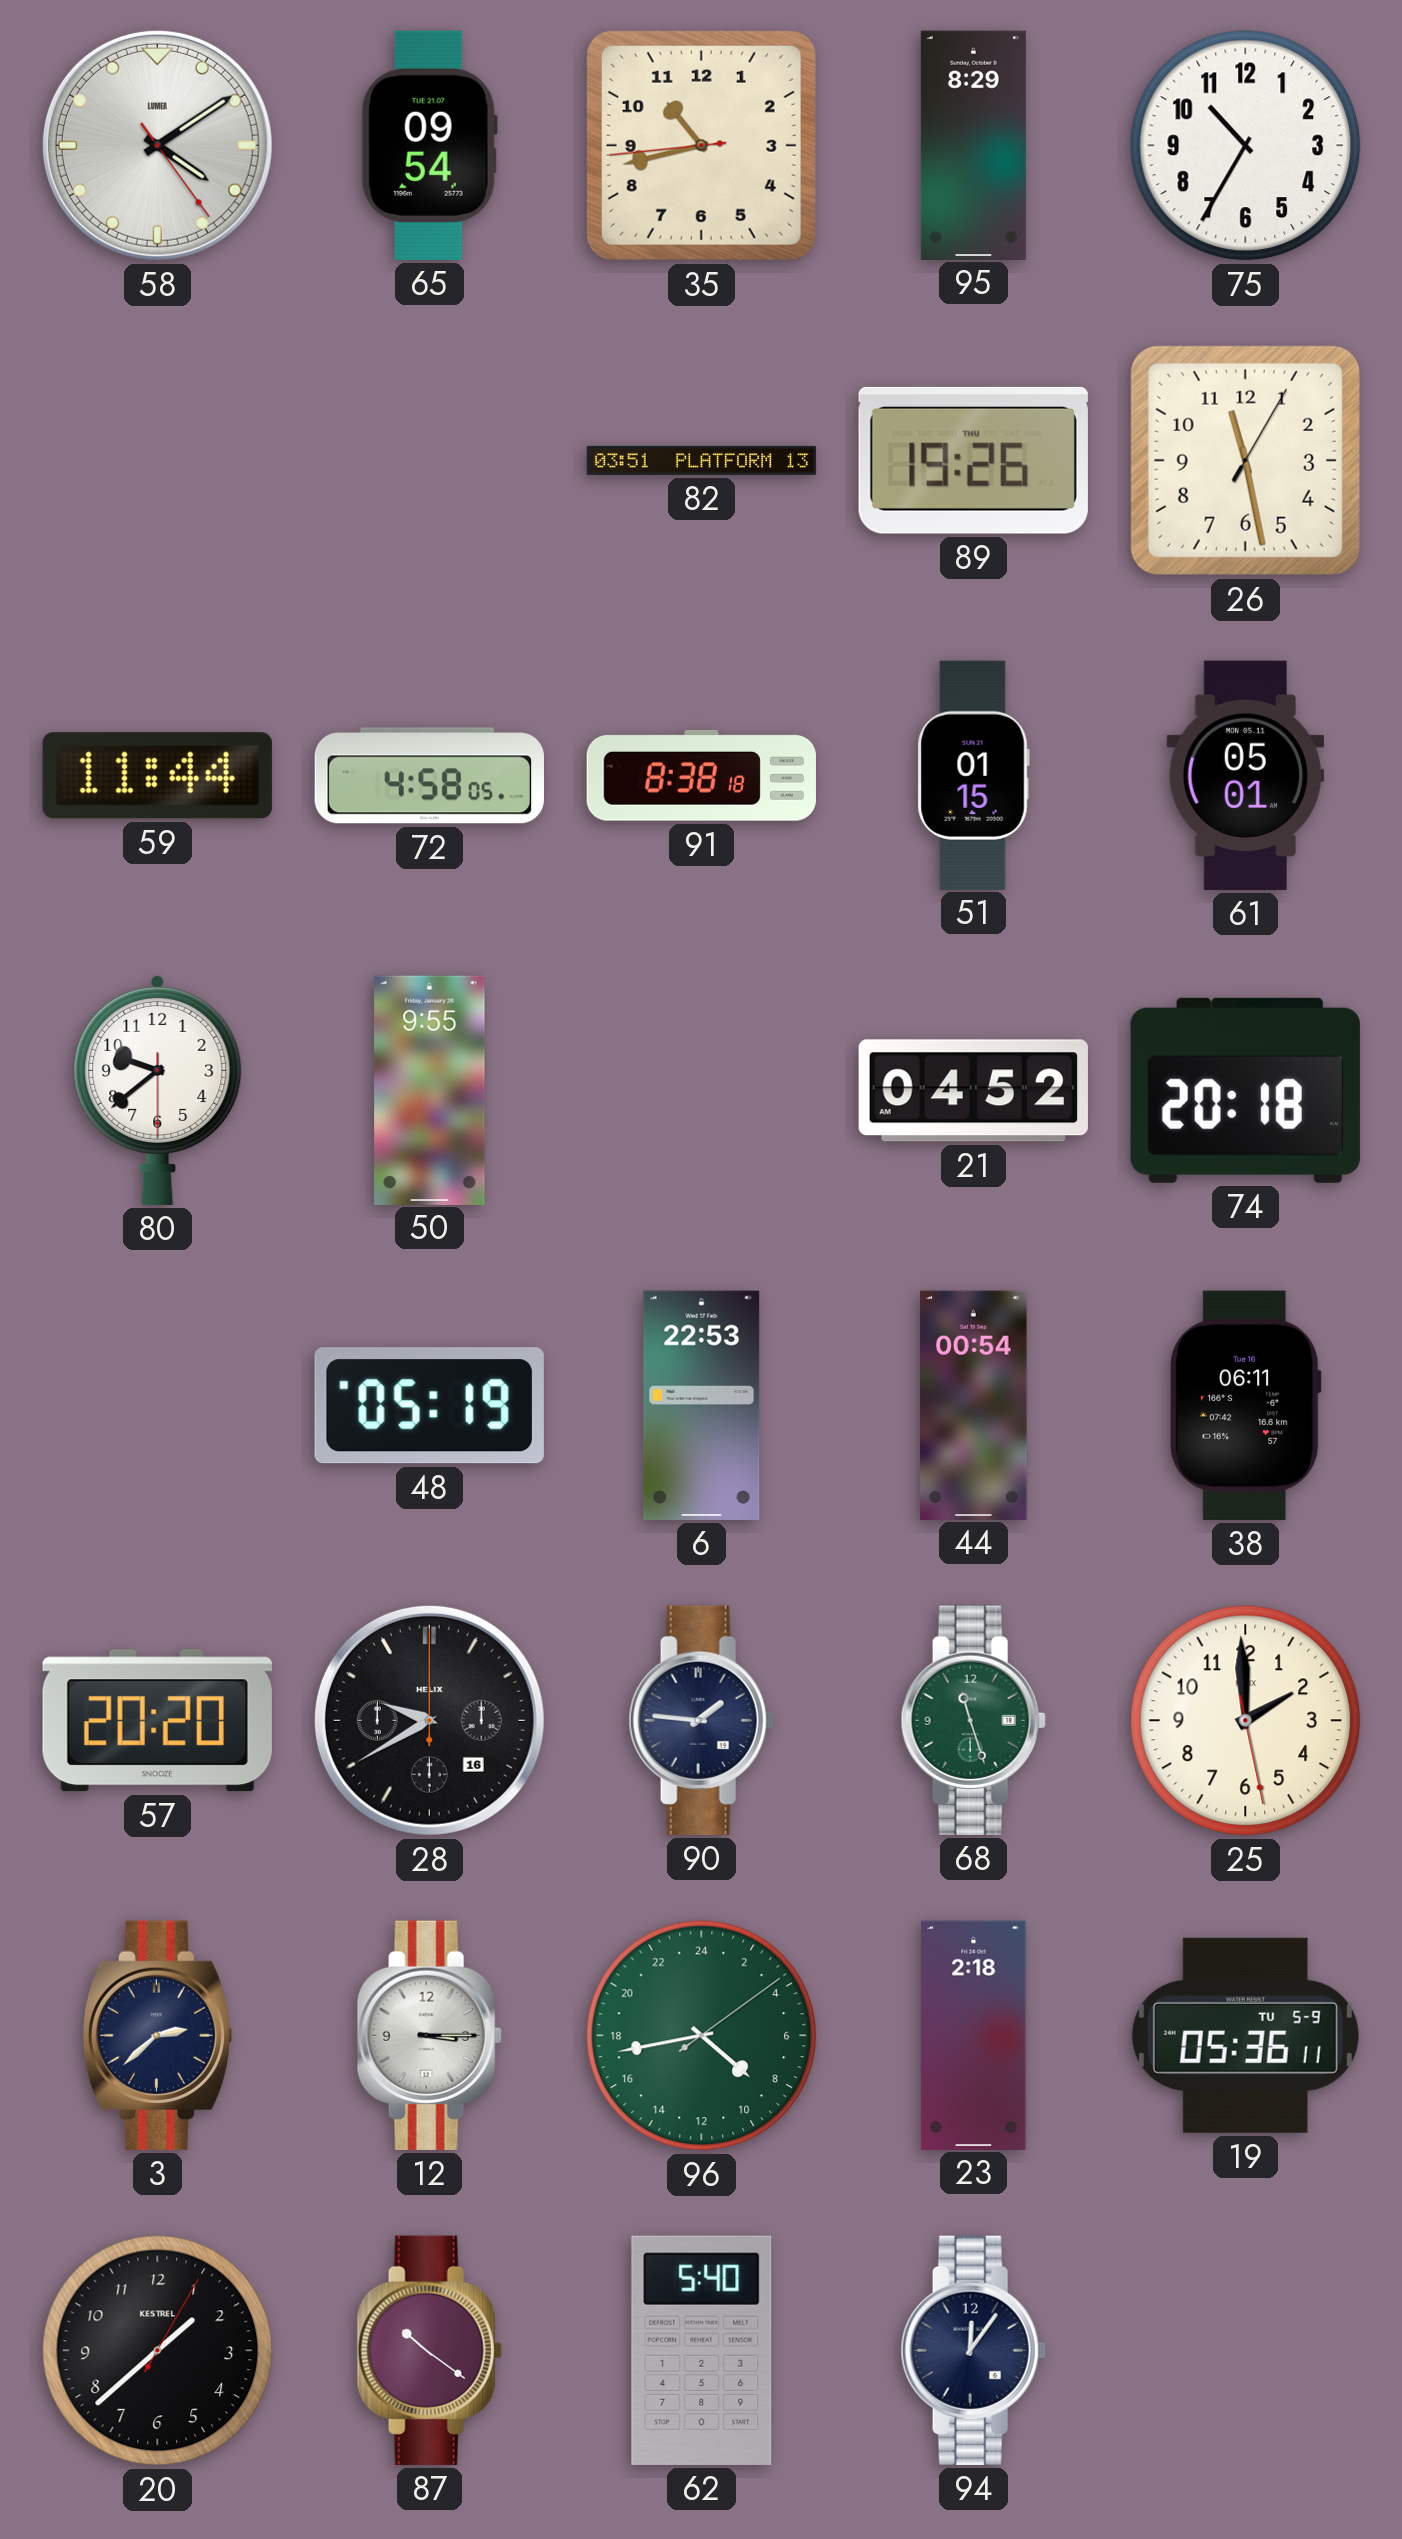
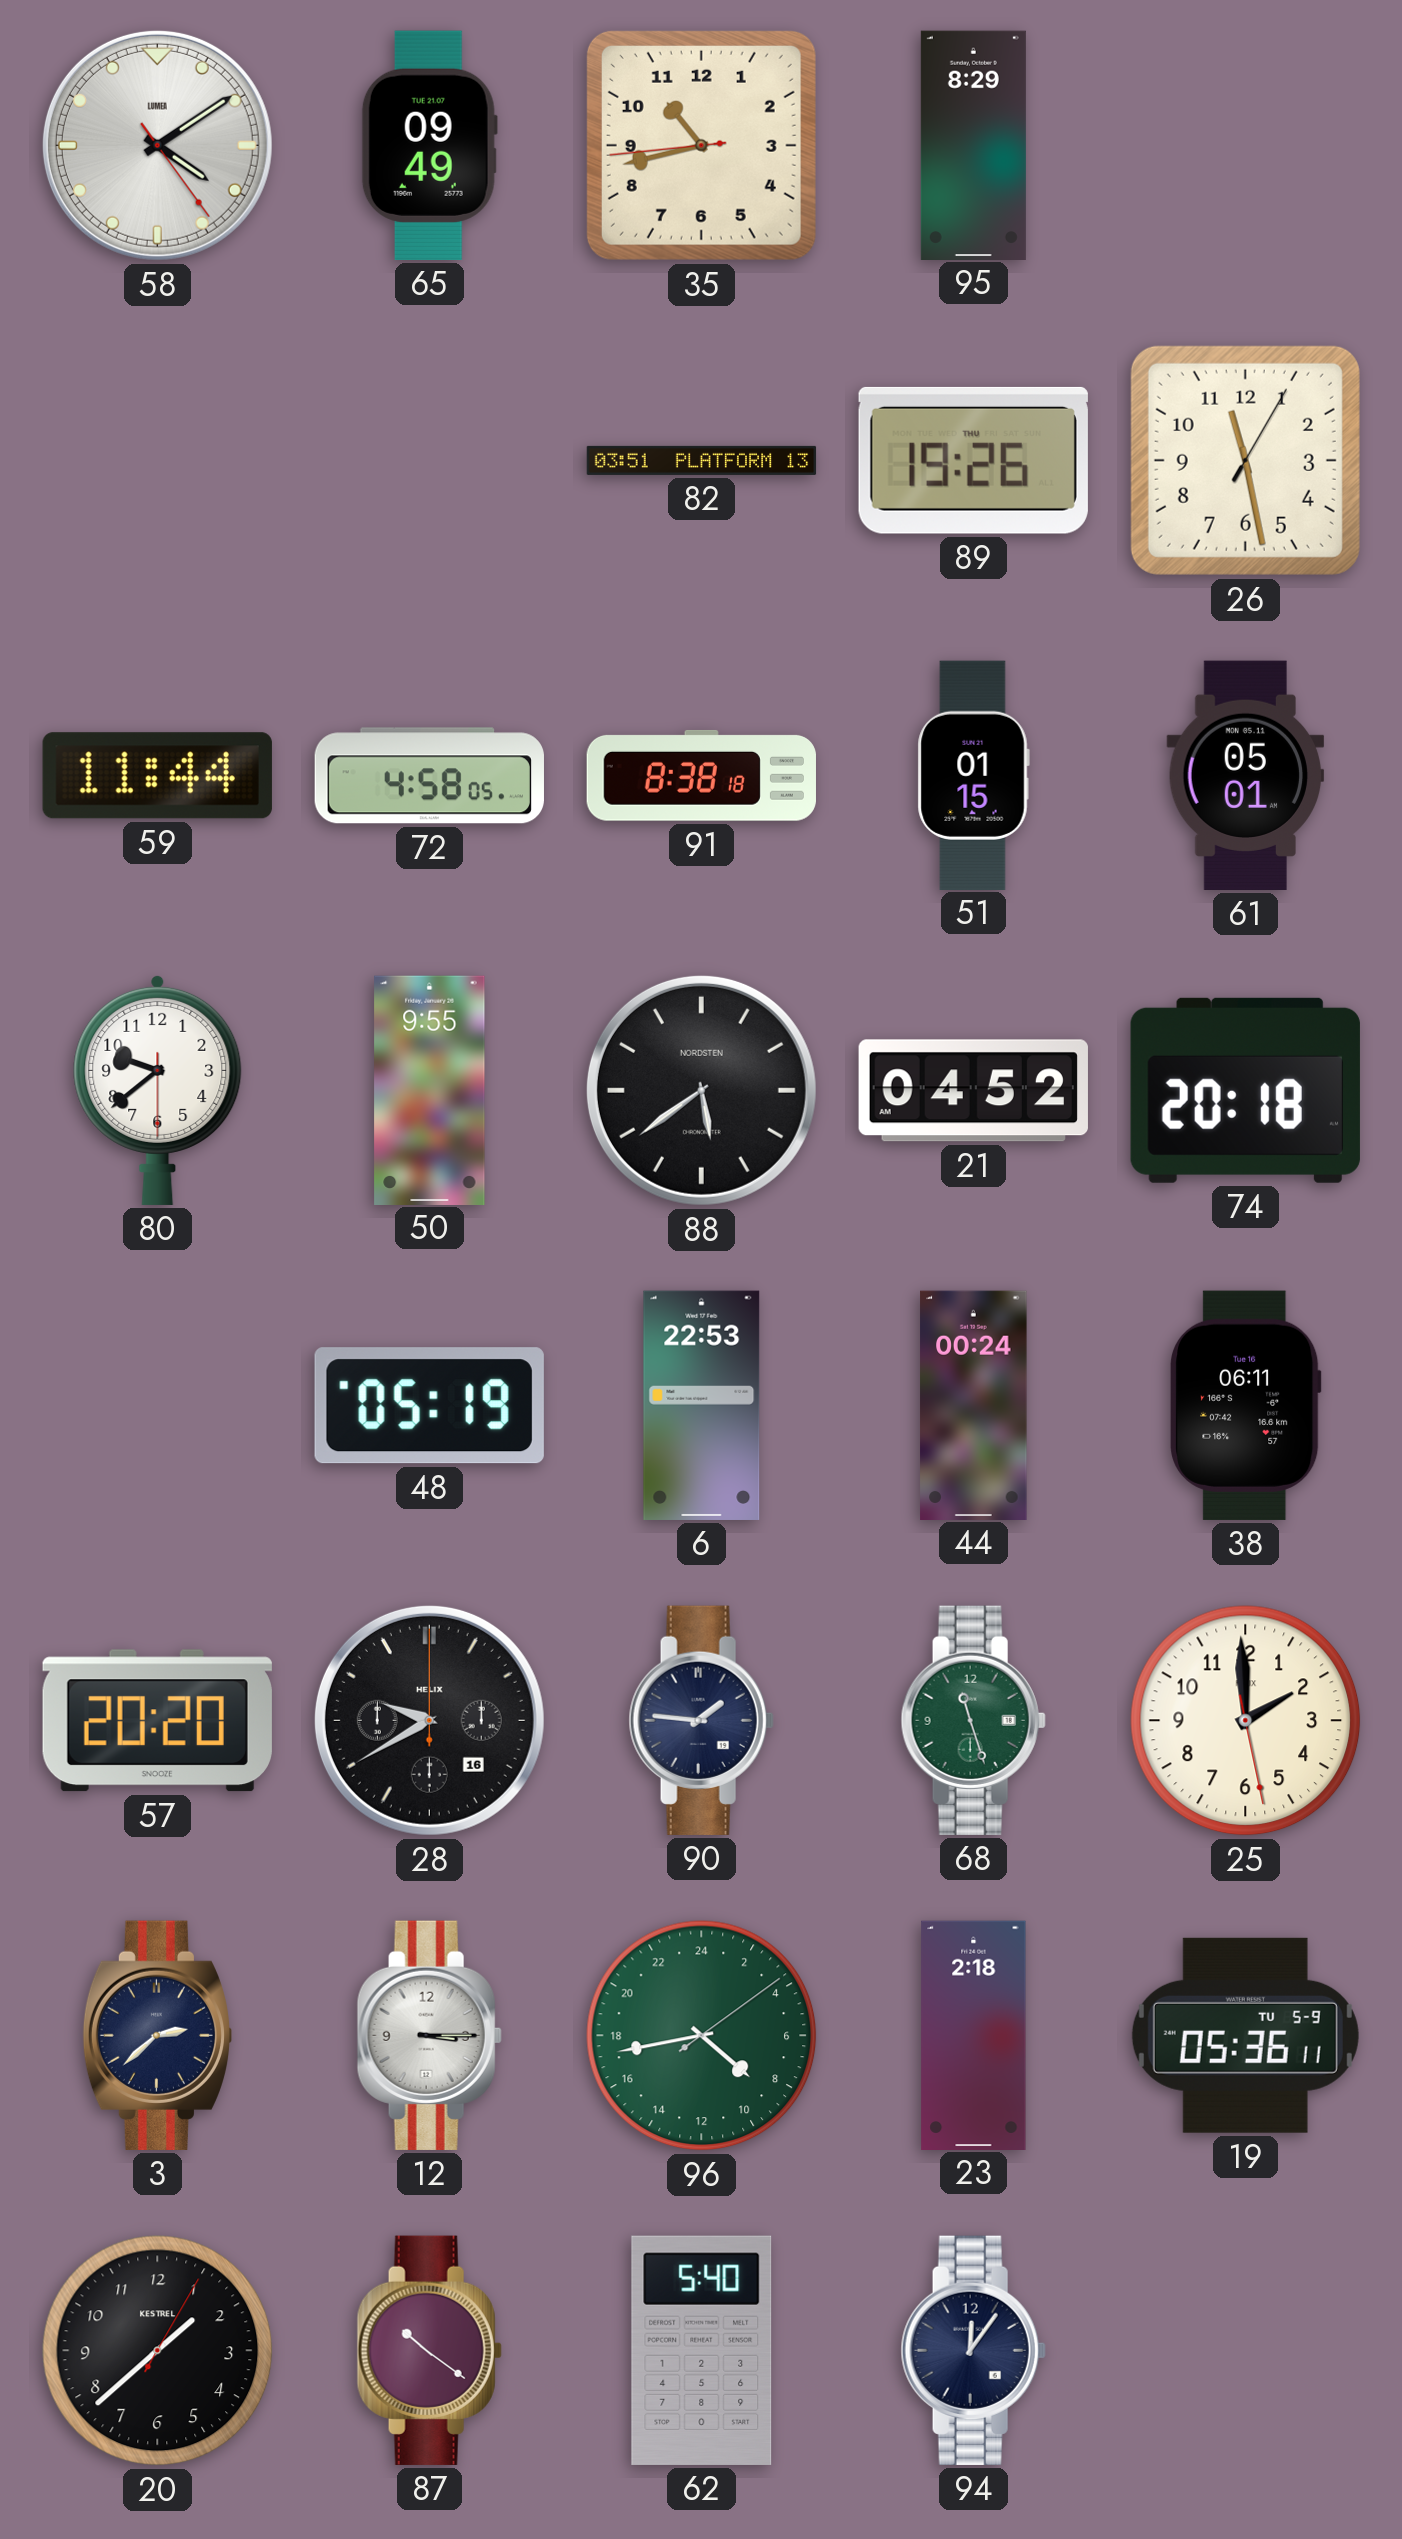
65: 09:54 -> 09:49
75: 10:35 -> none
88: none -> 5:39
44: 00:54 -> 00:24
